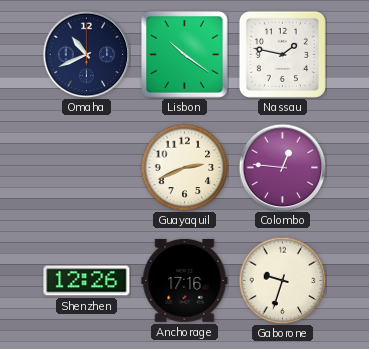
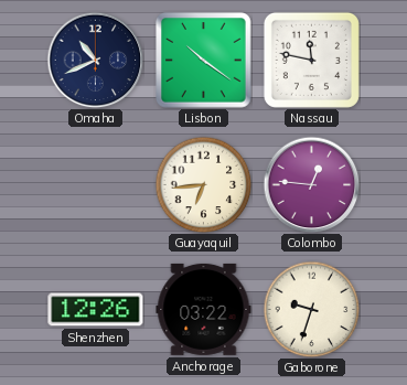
Nassau: 1:47 -> 11:47
Guayaquil: 2:41 -> 6:44
Anchorage: 17:16 -> 03:22
